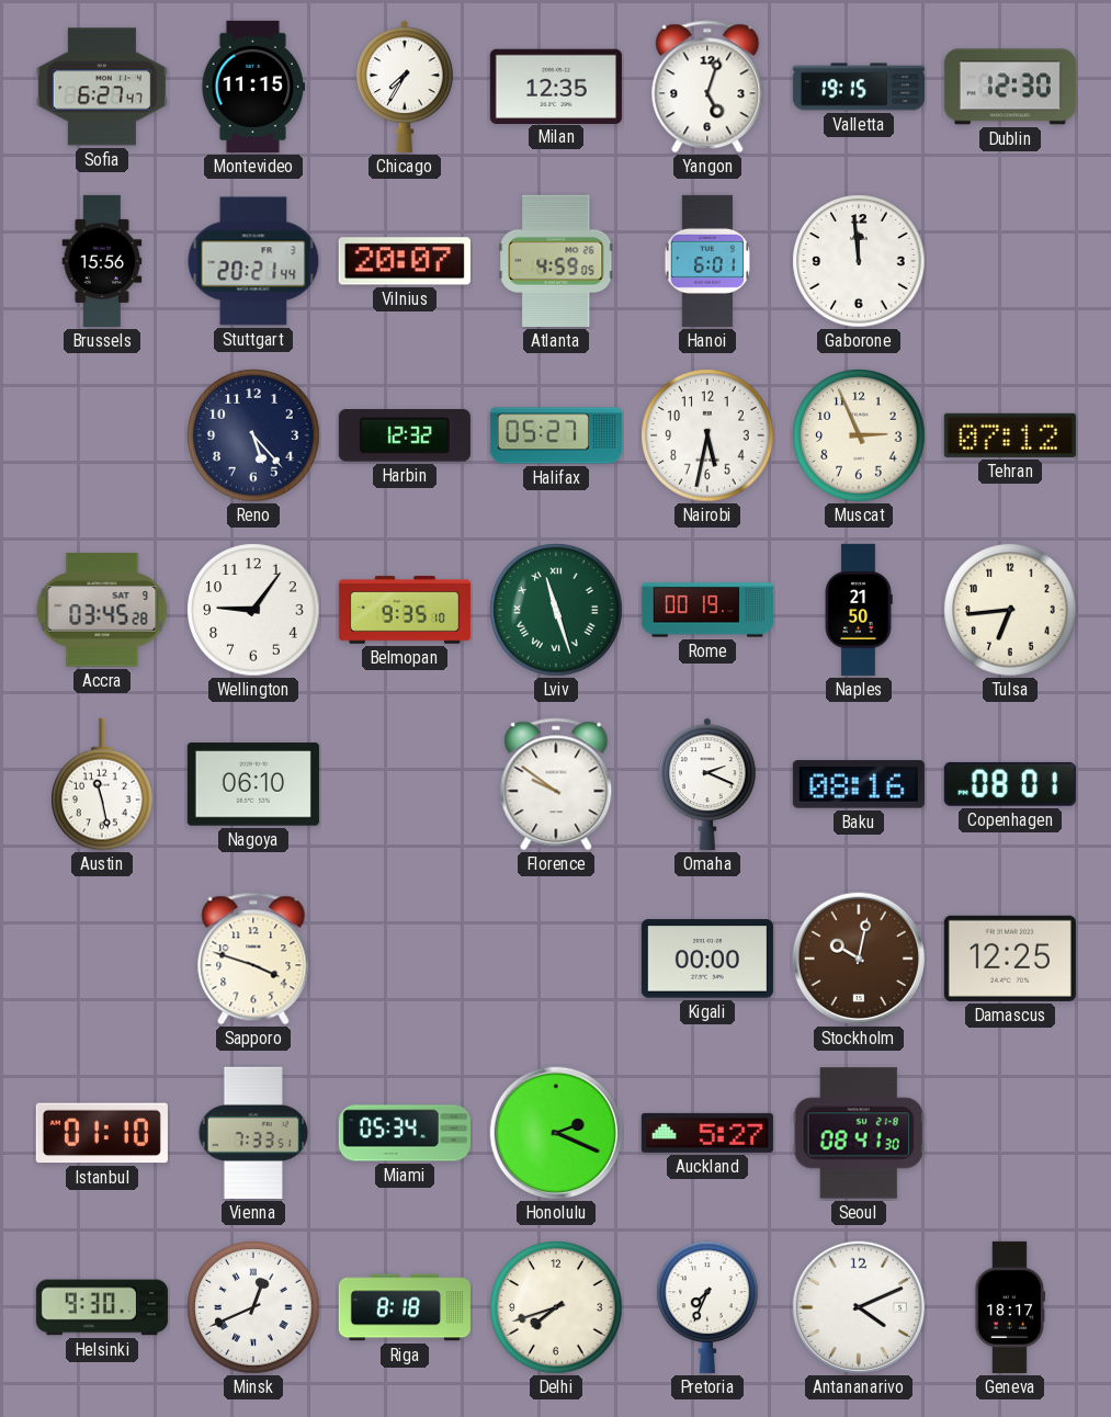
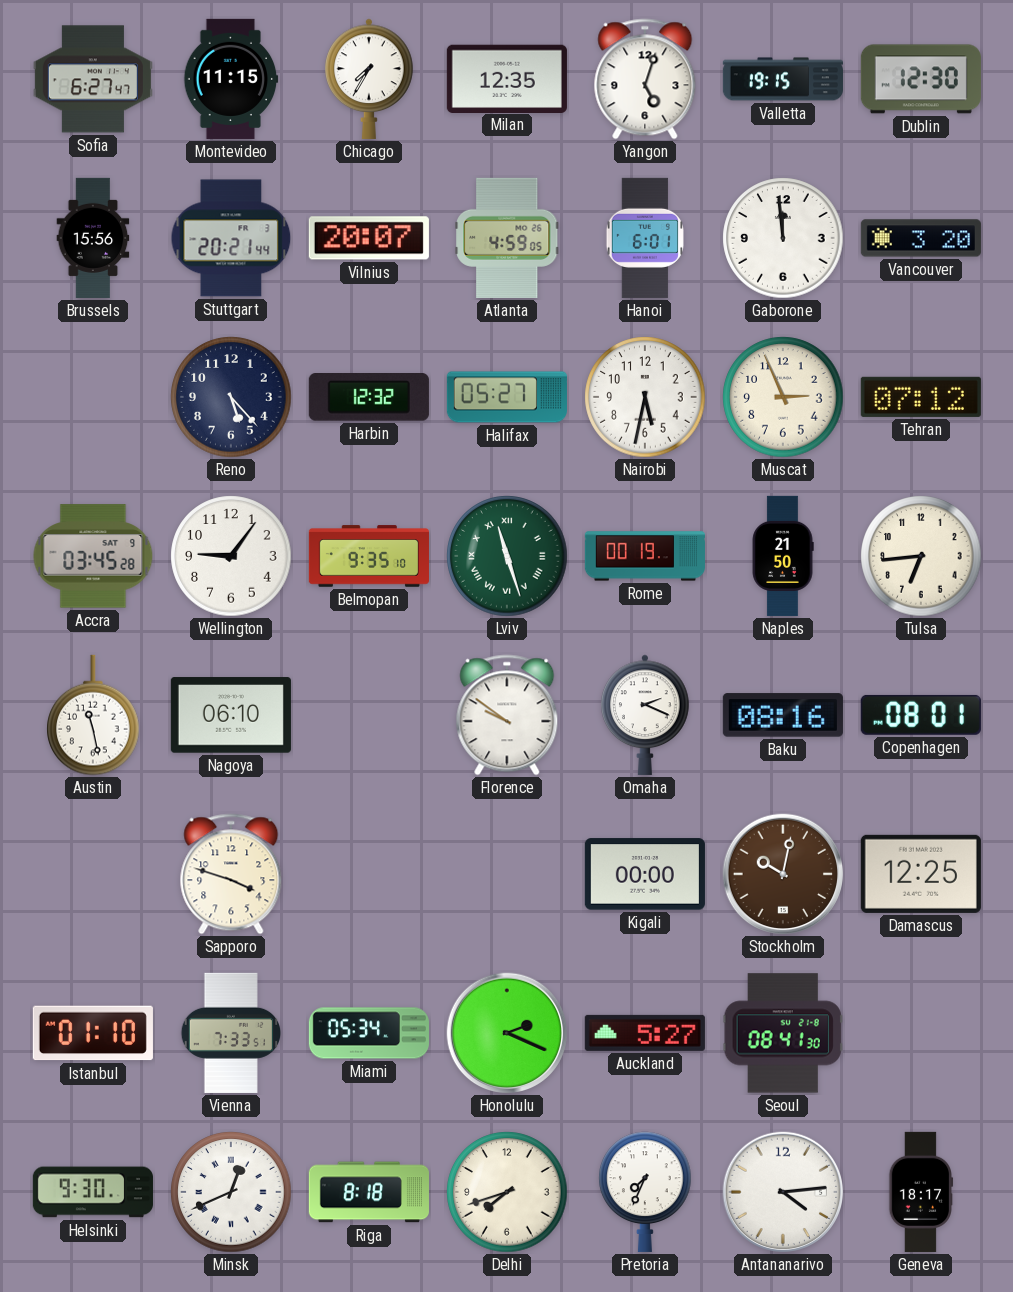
Vancouver: none -> 3:20
Antananarivo: 4:11 -> 4:14
